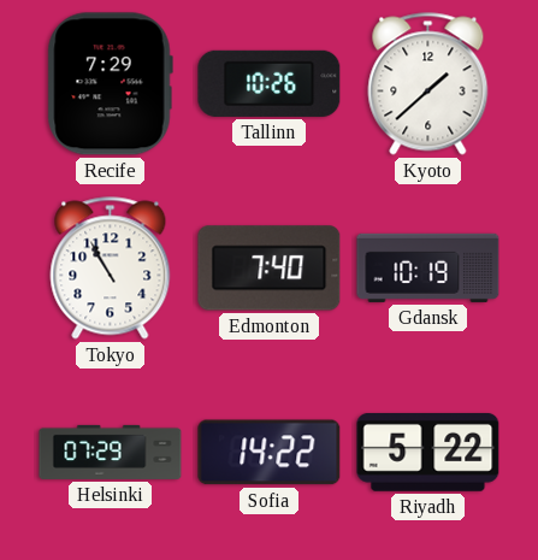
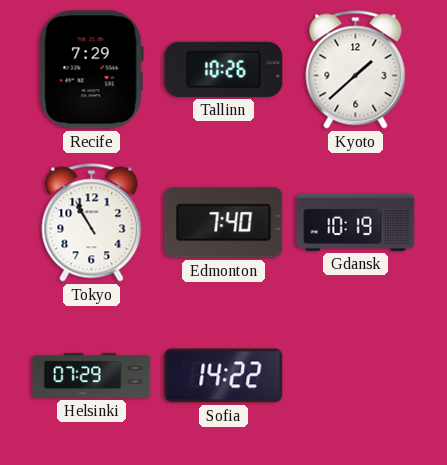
Riyadh: 5:22 -> none
